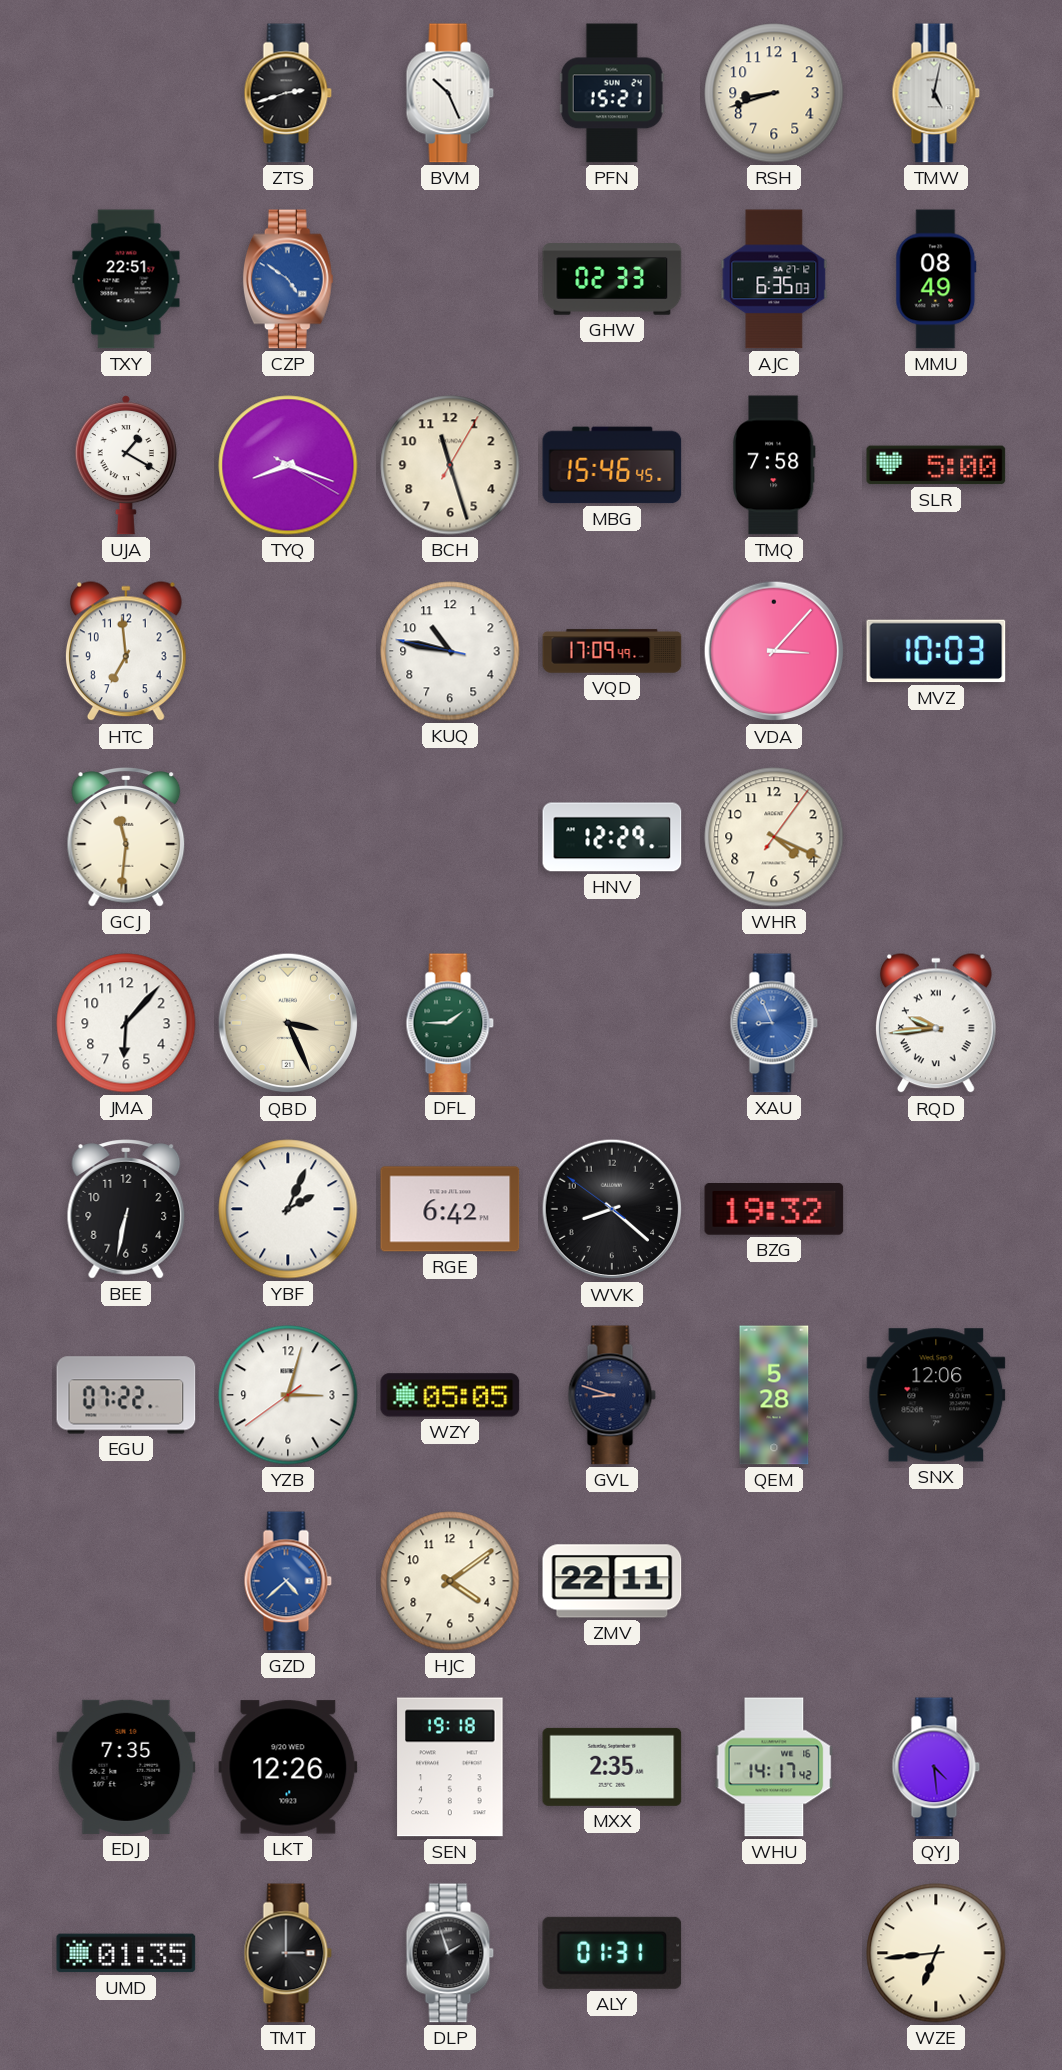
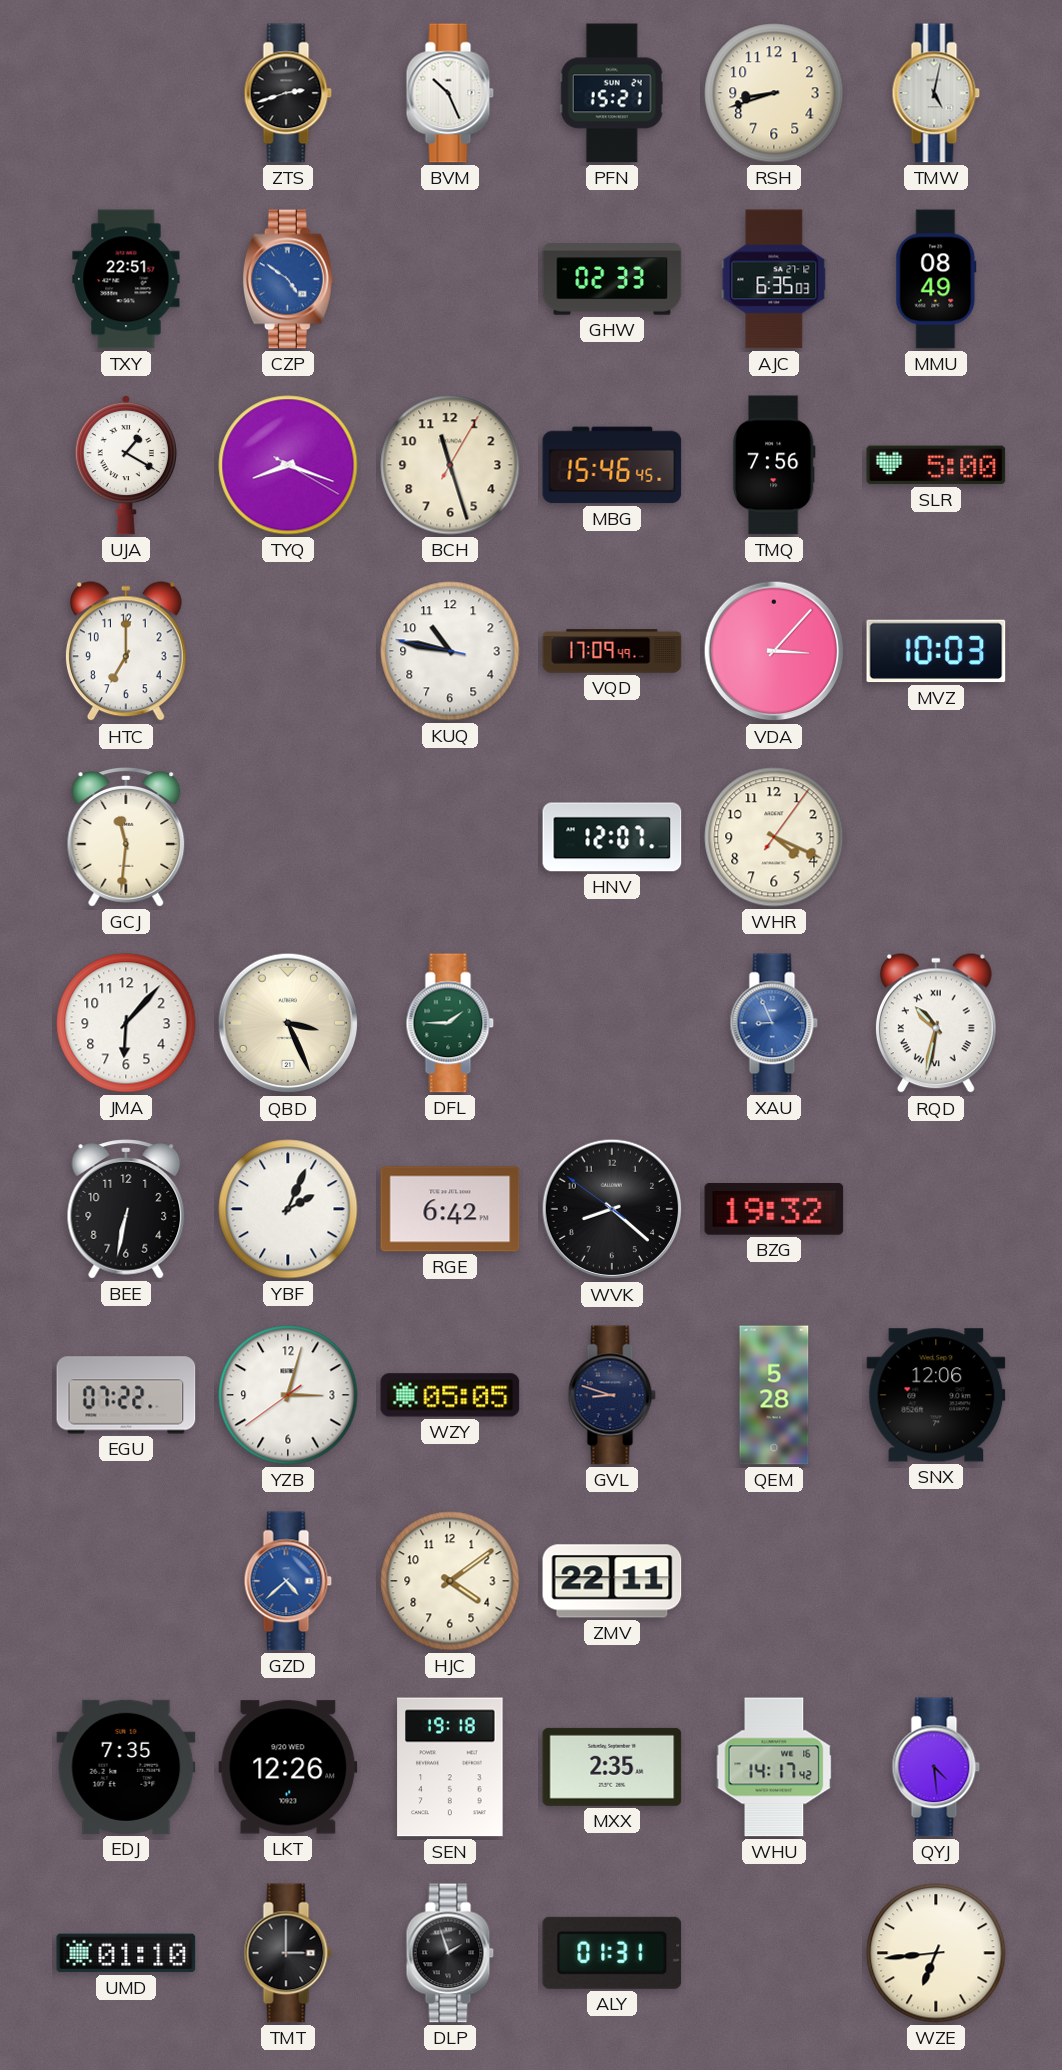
TMQ: 7:58 -> 7:56
HTC: 6:59 -> 7:00
HNV: 12:29 -> 12:07
RQD: 9:44 -> 10:32
UMD: 01:35 -> 01:10
